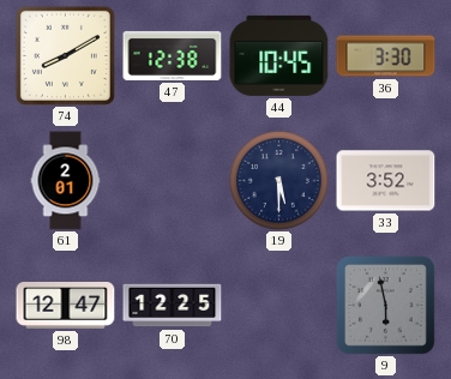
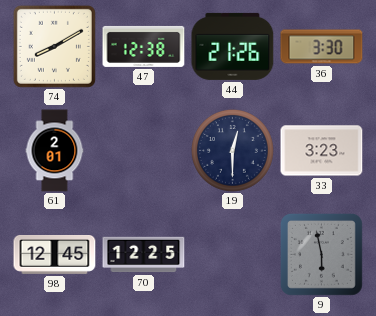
44: 10:45 -> 21:26
19: 5:30 -> 12:30
33: 3:52 -> 3:23
98: 12:47 -> 12:45
